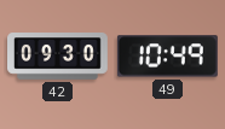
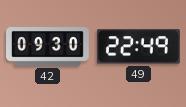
49: 10:49 -> 22:49
